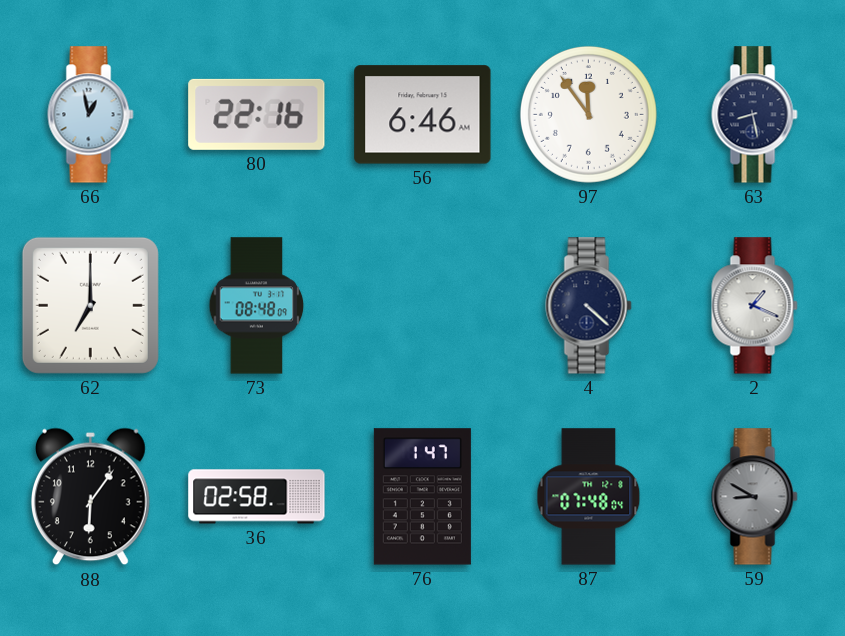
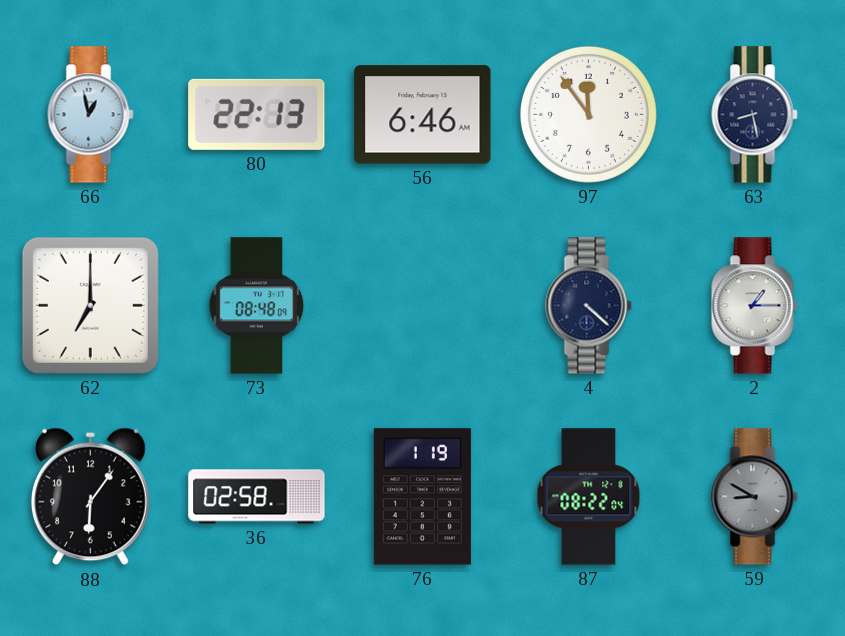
80: 22:16 -> 22:13
2: 1:19 -> 1:15
76: 1:47 -> 1:19
87: 07:48 -> 08:22
